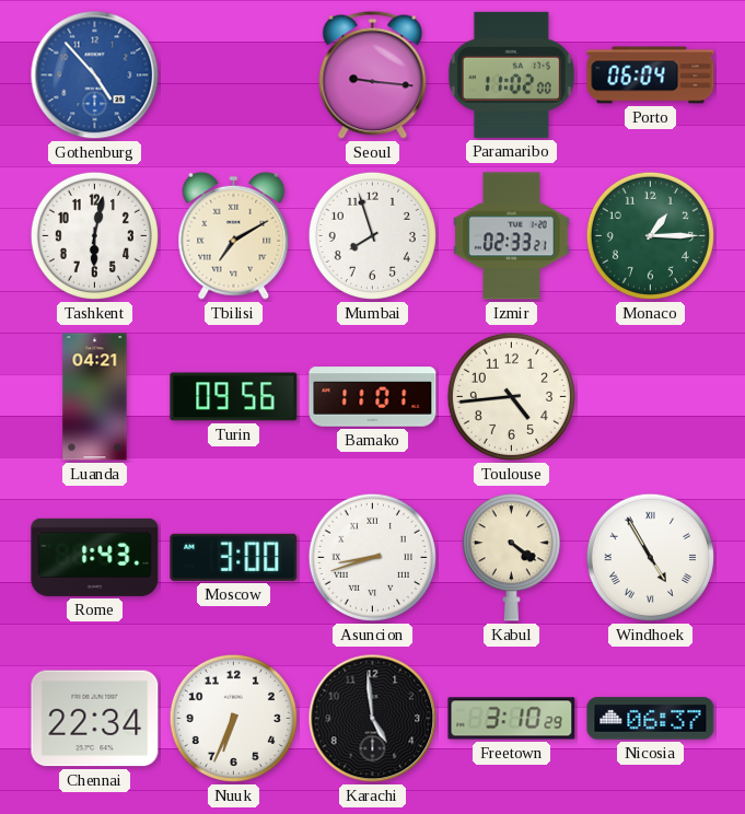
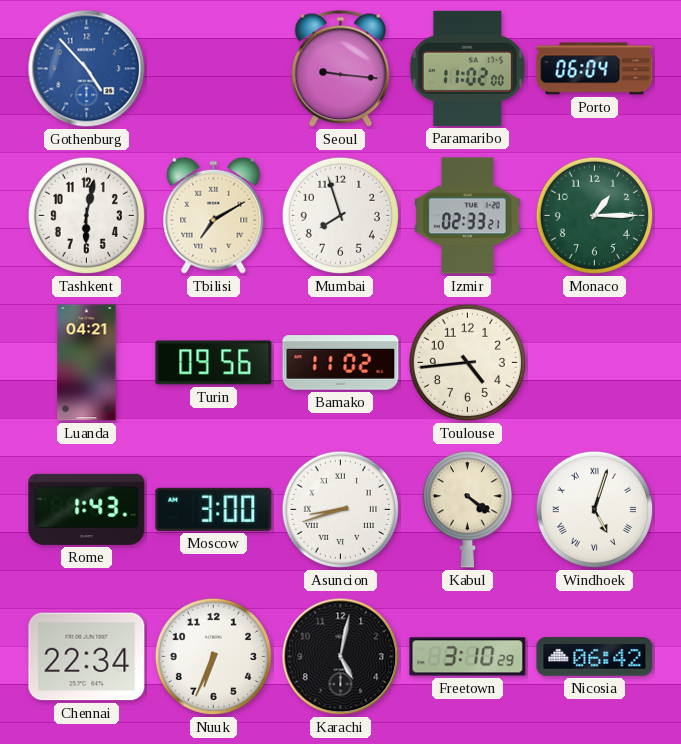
Bamako: 11:01 -> 11:02
Windhoek: 4:55 -> 5:03
Karachi: 4:59 -> 5:02
Nicosia: 06:37 -> 06:42
